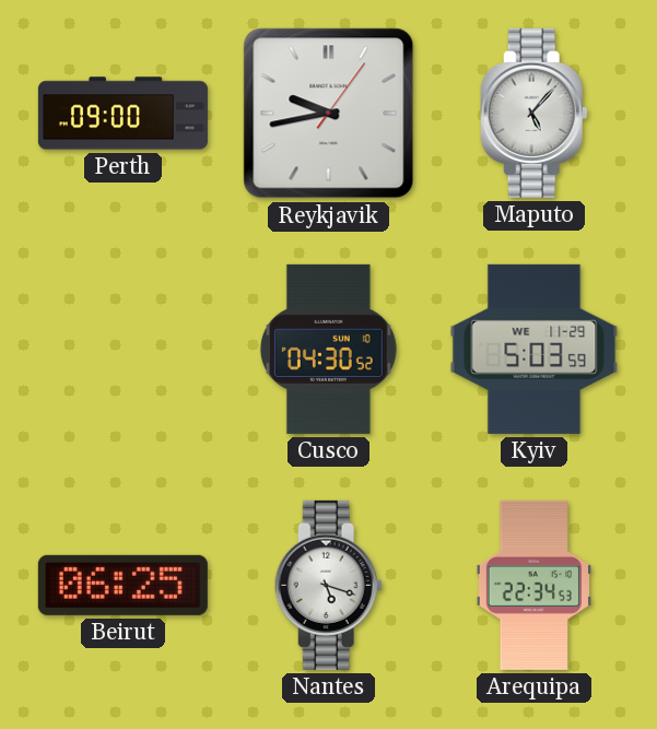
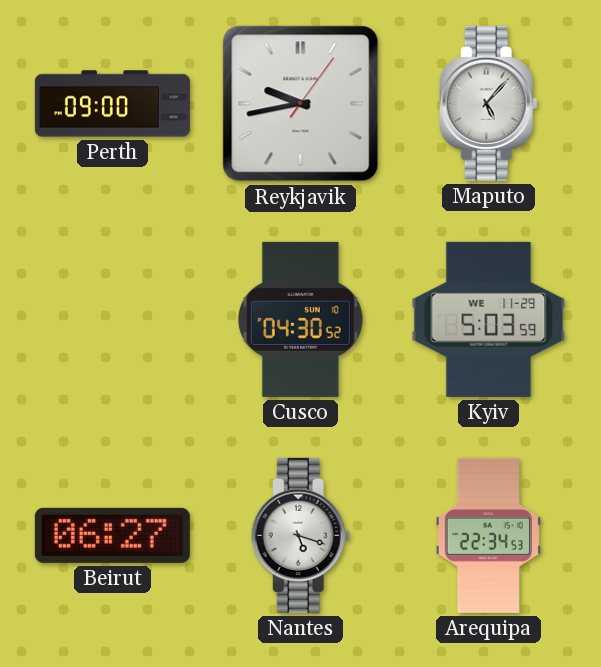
Beirut: 06:25 -> 06:27
